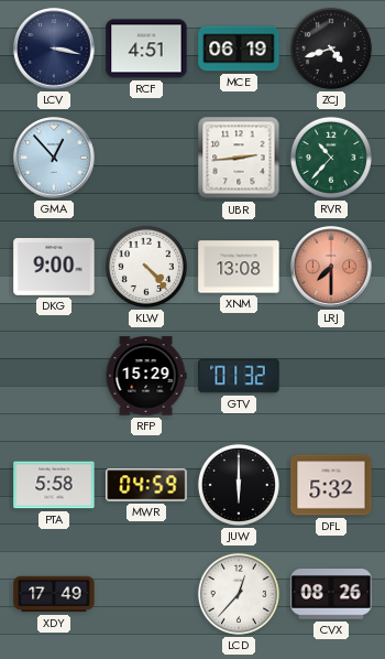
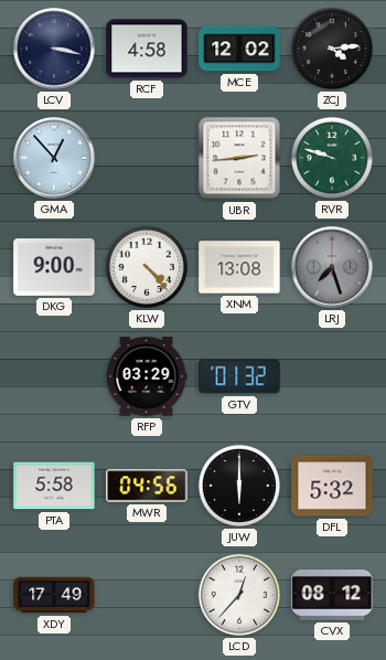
RCF: 4:51 -> 4:58
MCE: 06:19 -> 12:02
ZCJ: 4:42 -> 4:14
RVR: 10:37 -> 9:48
LRJ: 7:30 -> 7:27
LRJ dial: salmon -> grey
RFP: 15:29 -> 03:29
MWR: 04:59 -> 04:56
CVX: 08:26 -> 08:12
